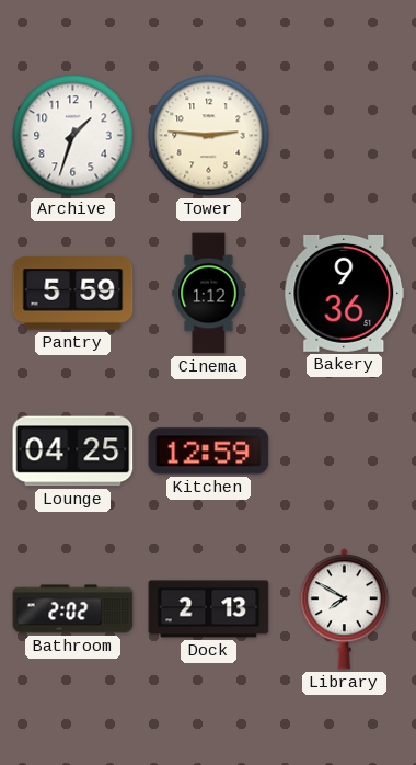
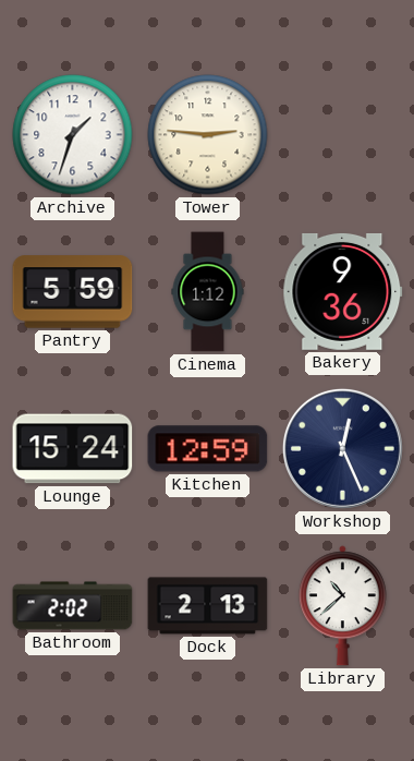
Lounge: 04:25 -> 15:24
Workshop: none -> 12:26
Library: 7:50 -> 10:38
